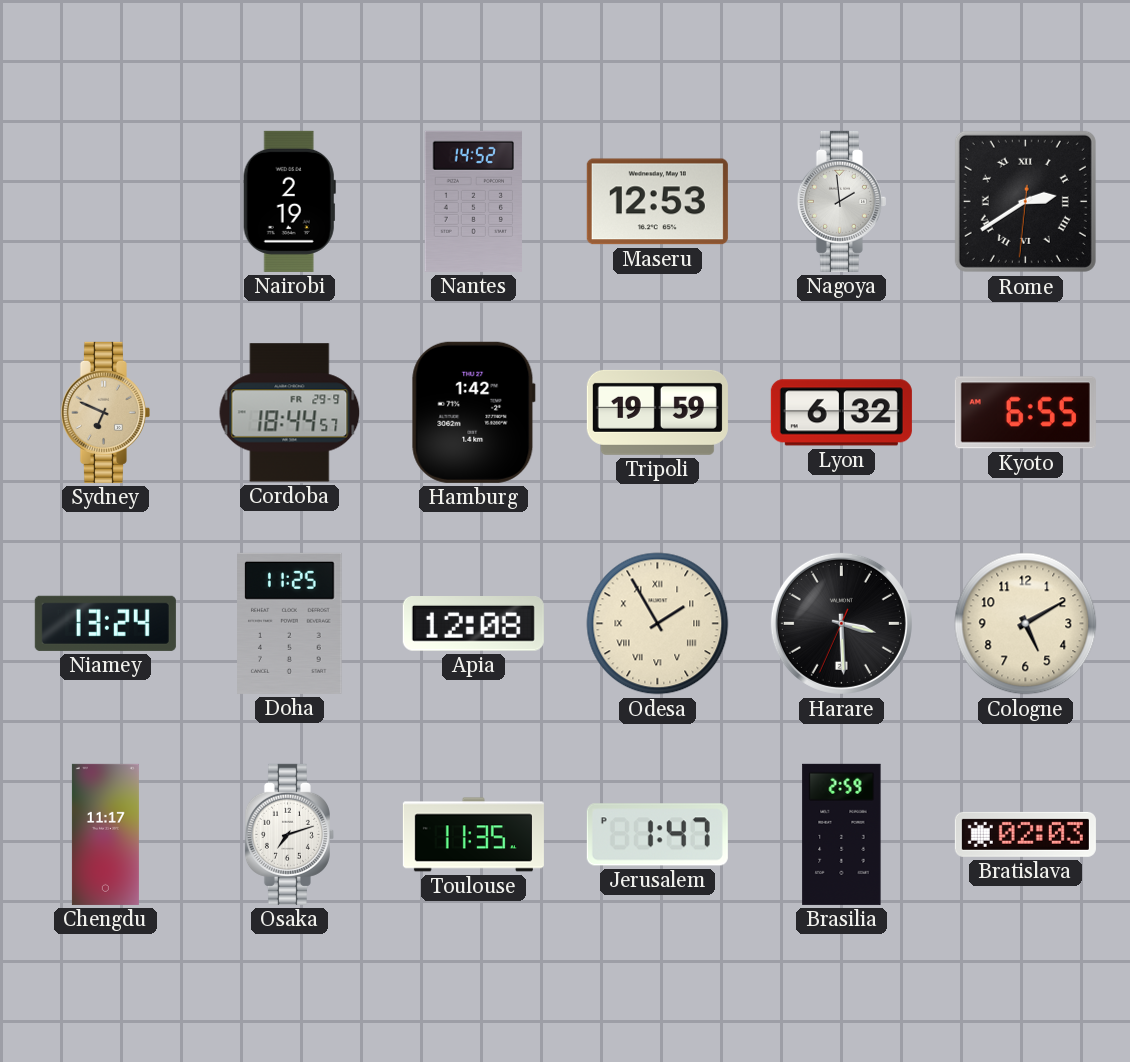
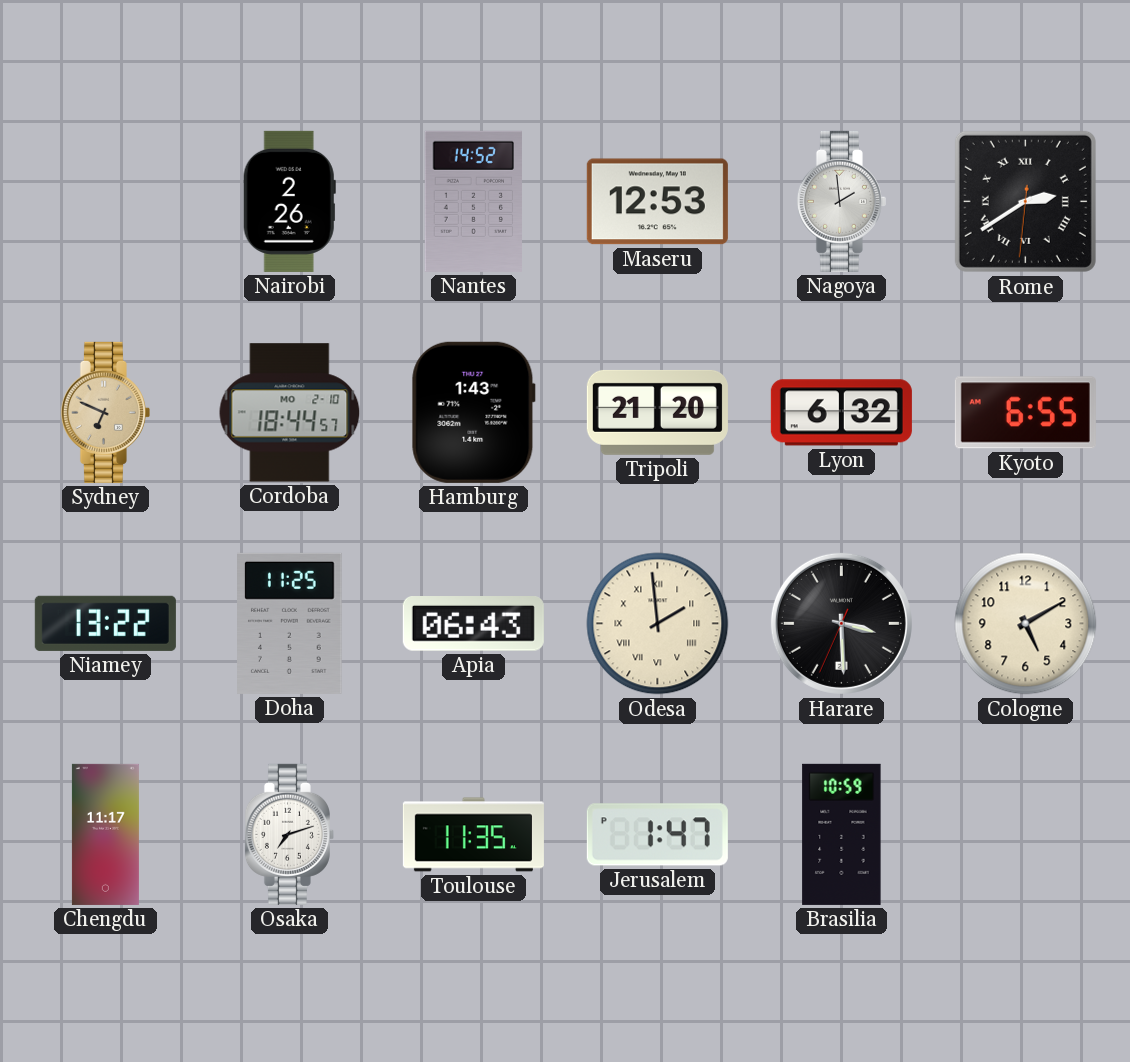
Nairobi: 2:19 -> 2:26
Cordoba date: FR 29-9 -> MO 2-10
Hamburg: 1:42 -> 1:43
Tripoli: 19:59 -> 21:20
Niamey: 13:24 -> 13:22
Apia: 12:08 -> 06:43
Odesa: 1:55 -> 1:59
Brasilia: 2:59 -> 10:59
Bratislava: 02:03 -> none
